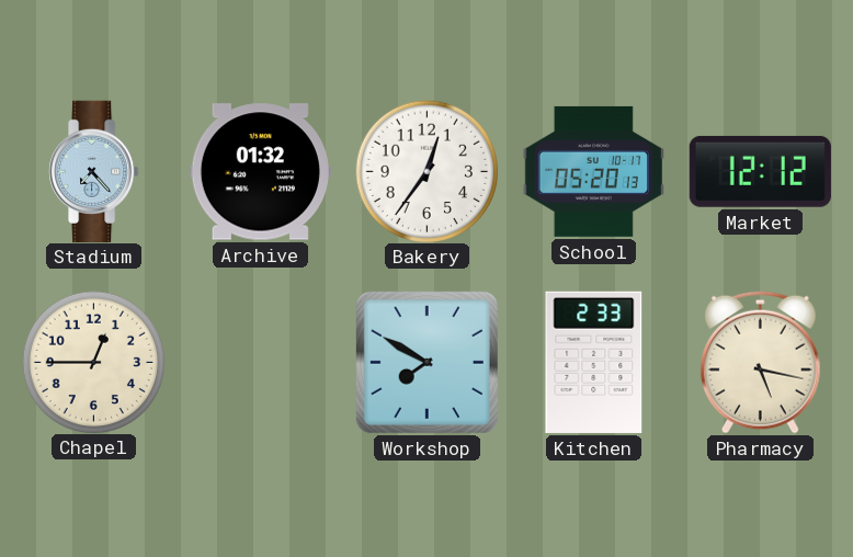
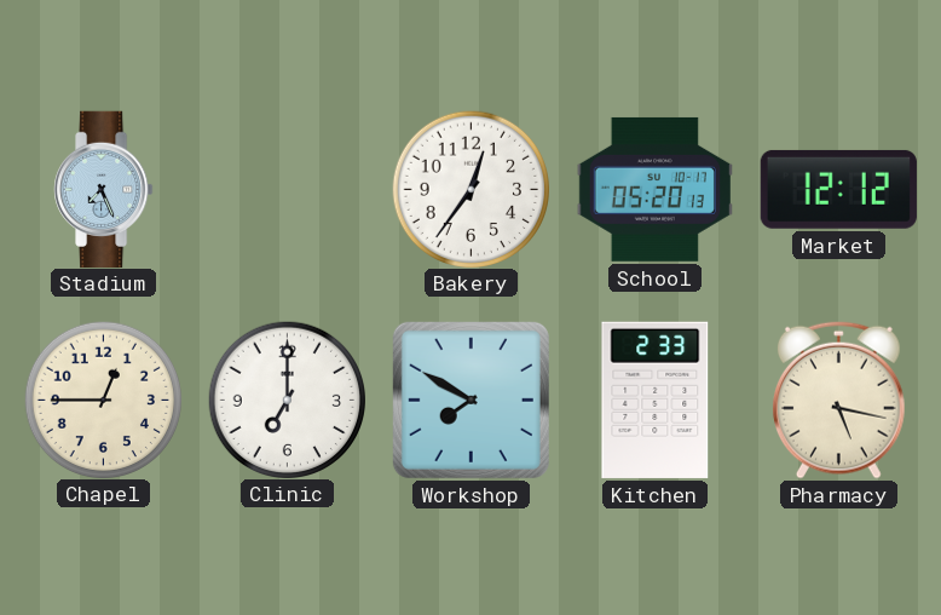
Stadium: 7:23 -> 7:26
Archive: 01:32 -> none
Clinic: none -> 7:00
